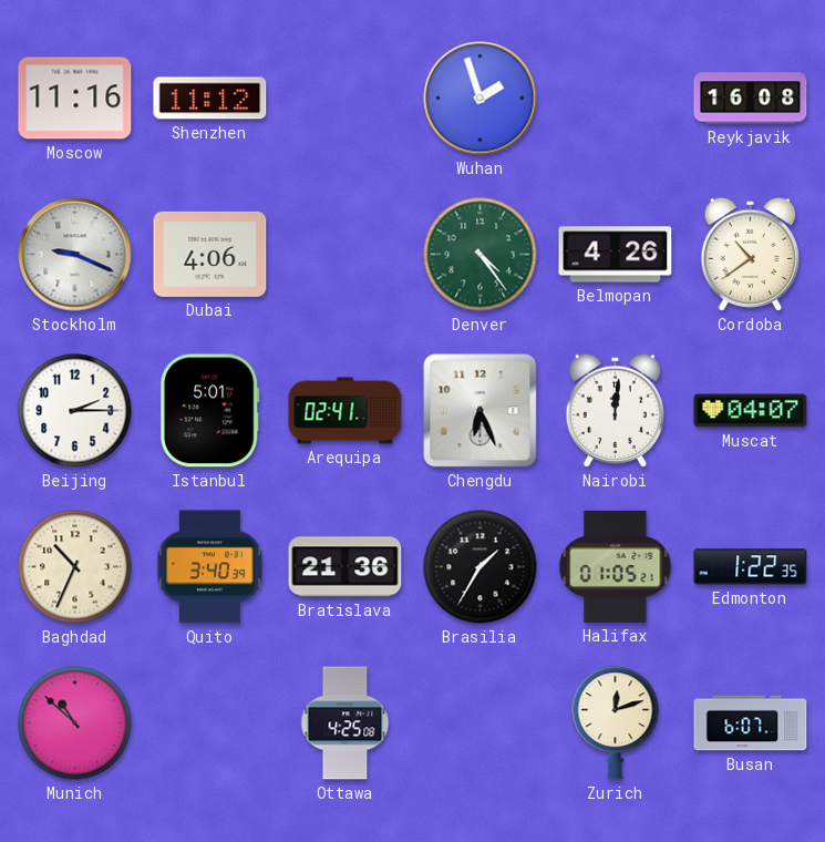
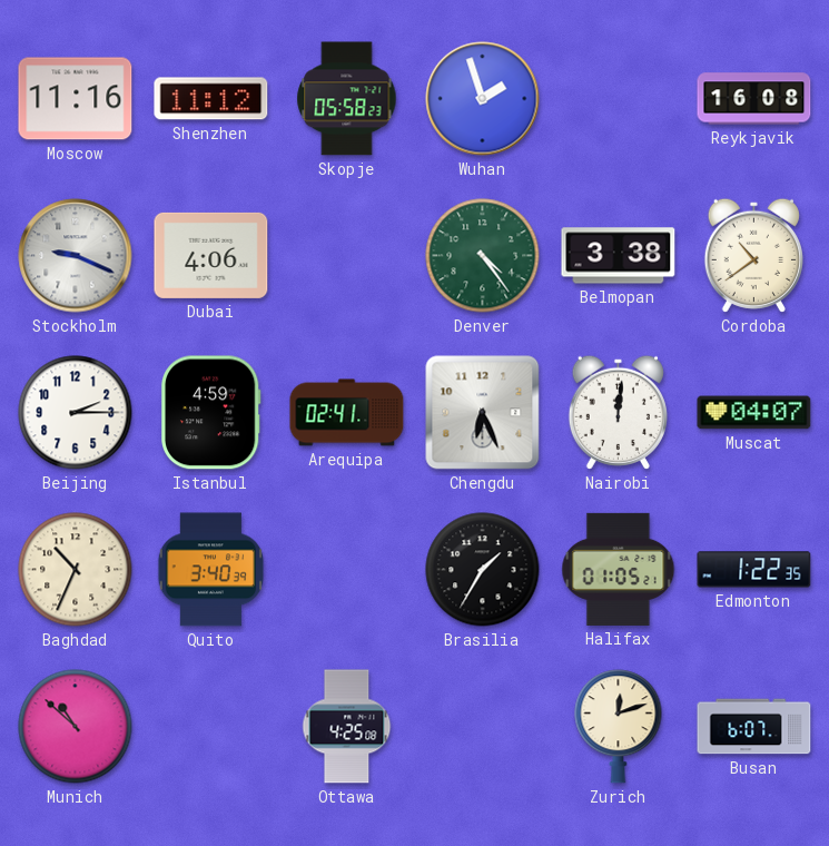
Skopje: none -> 05:58
Belmopan: 4:26 -> 3:38
Istanbul: 5:01 -> 4:59
Bratislava: 21:36 -> none
